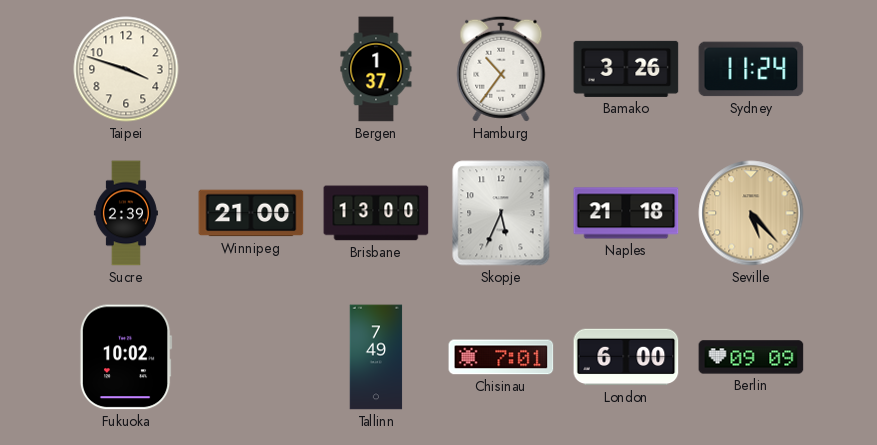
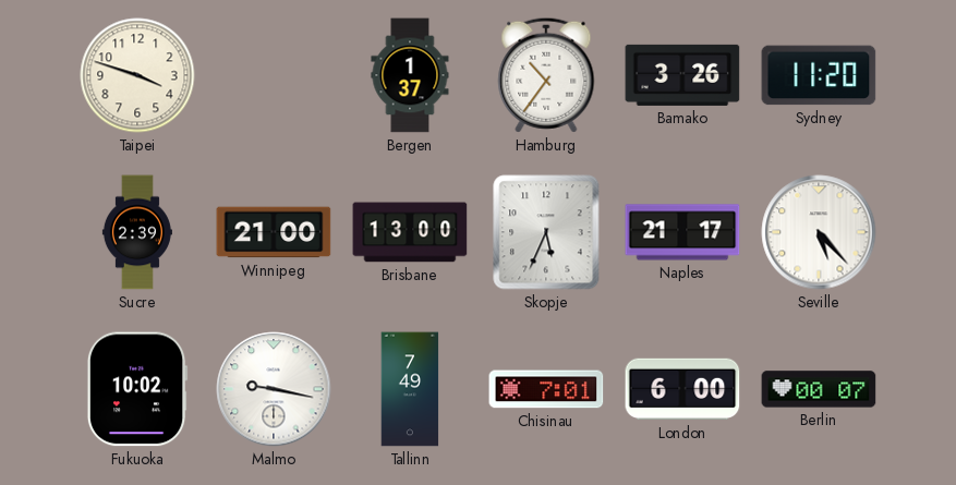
Sydney: 11:24 -> 11:20
Naples: 21:18 -> 21:17
Seville dial: champagne -> white
Malmo: none -> 9:17
Berlin: 09:09 -> 00:07
